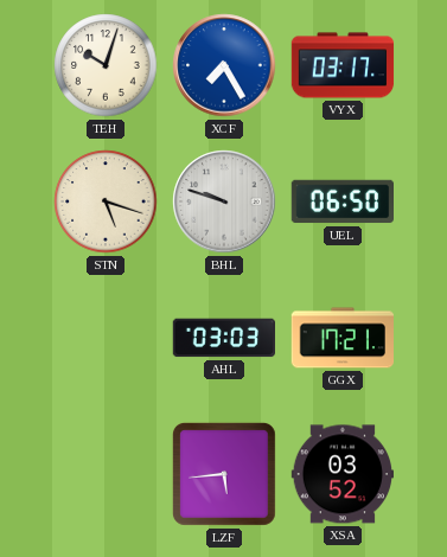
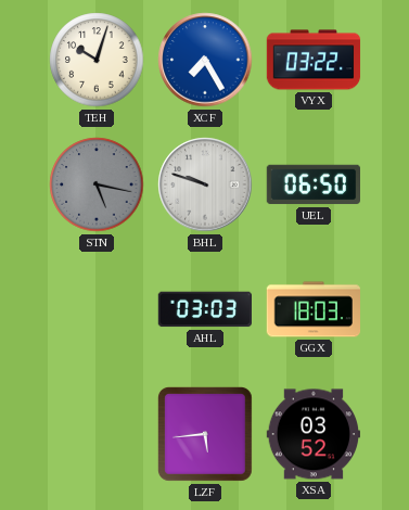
VYX: 03:17 -> 03:22
STN: 5:18 -> 5:17
STN dial: cream -> grey
GGX: 17:21 -> 18:03
